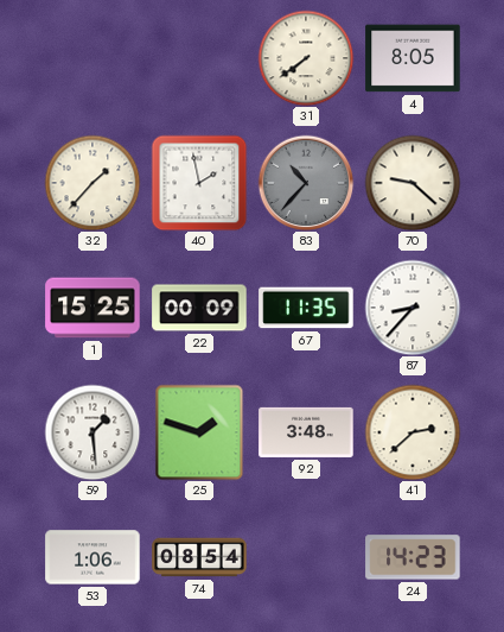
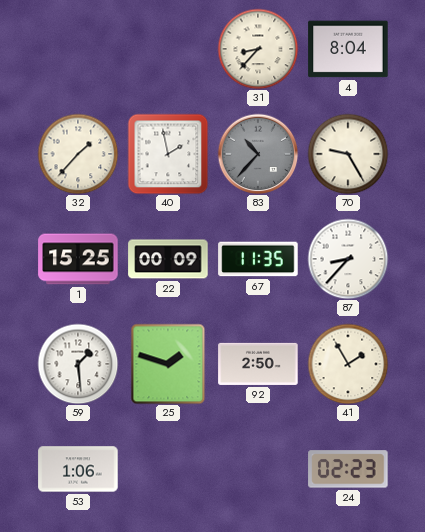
31: 7:39 -> 8:37
4: 8:05 -> 8:04
70: 9:22 -> 9:25
92: 3:48 -> 2:50
41: 2:38 -> 1:55
74: 08:54 -> none
24: 14:23 -> 02:23
